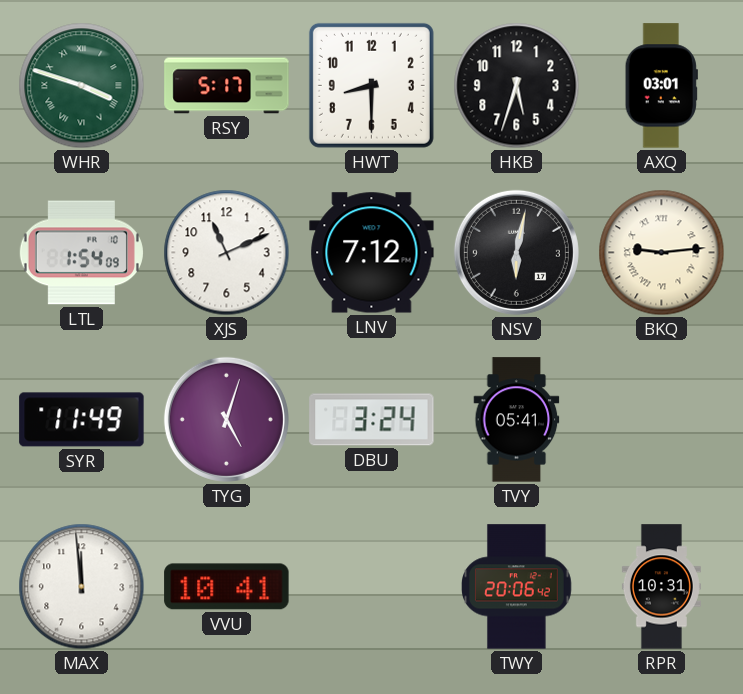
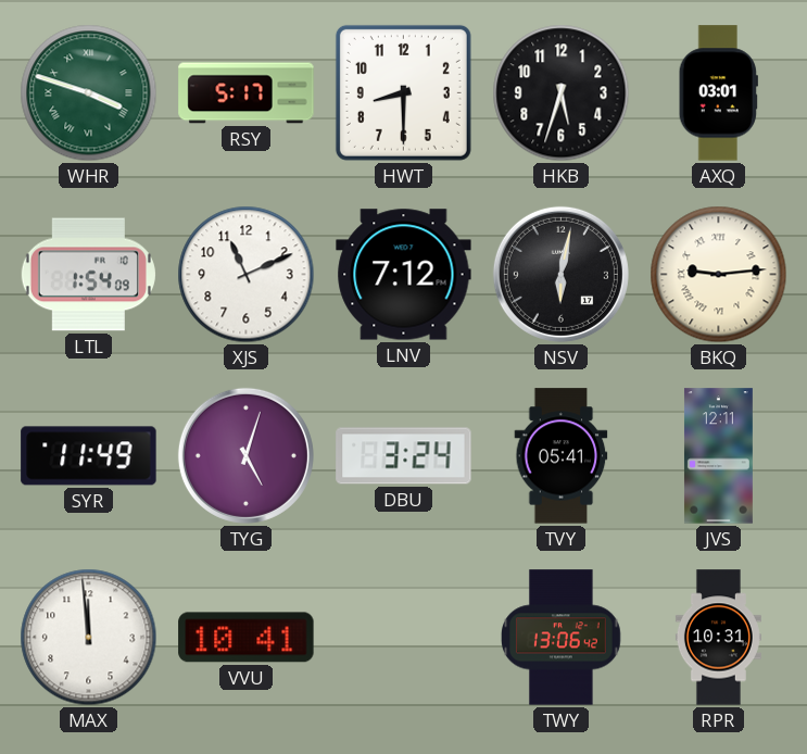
JVS: none -> 12:11
TWY: 20:06 -> 13:06
